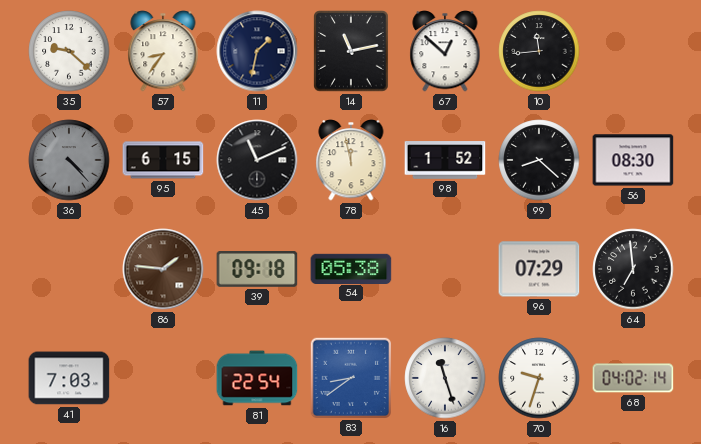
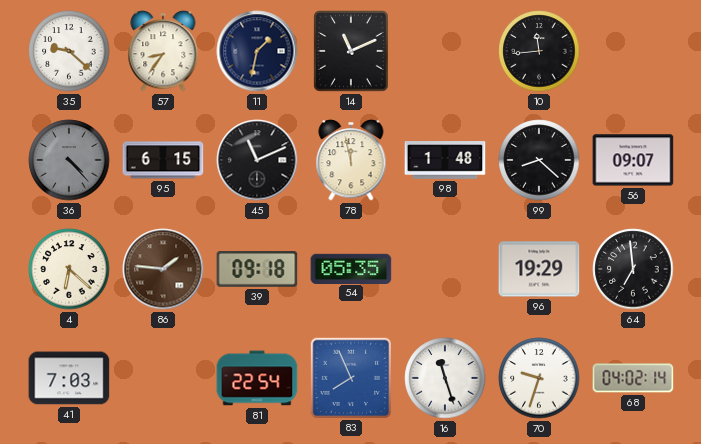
14: 11:13 -> 11:11
67: 12:52 -> none
98: 1:52 -> 1:48
56: 08:30 -> 09:07
4: none -> 6:22
54: 05:38 -> 05:35
96: 07:29 -> 19:29
83: 8:39 -> 7:56
